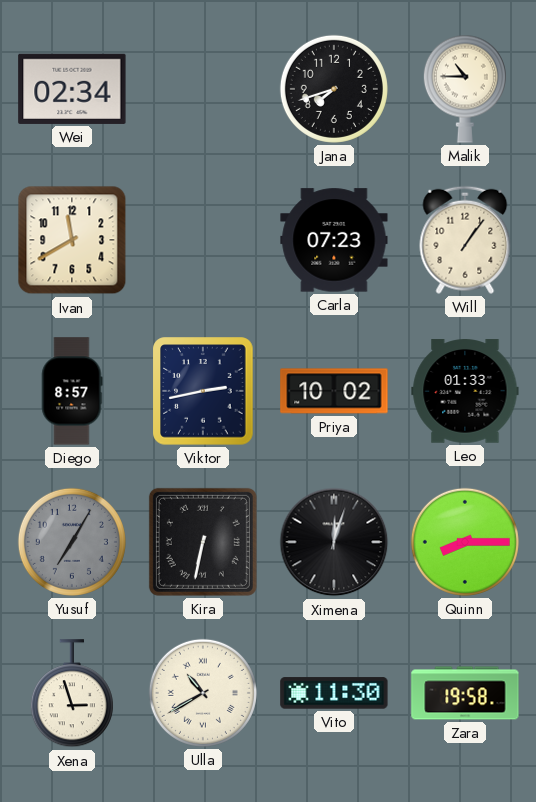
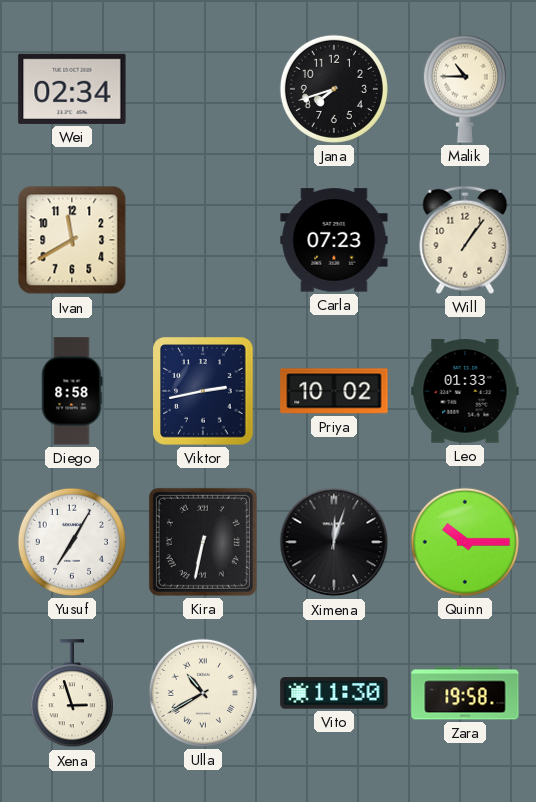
Diego: 8:57 -> 8:58
Yusuf dial: grey -> white
Quinn: 8:15 -> 10:15
